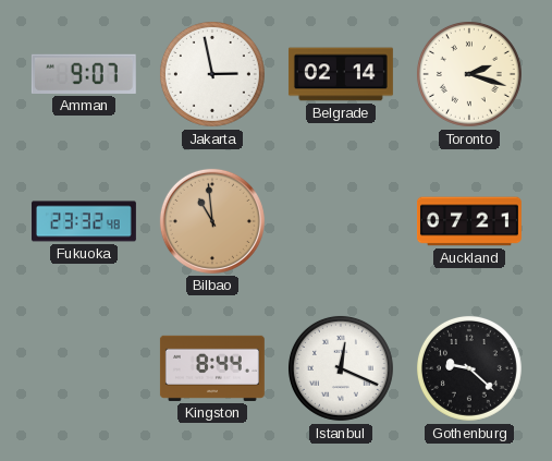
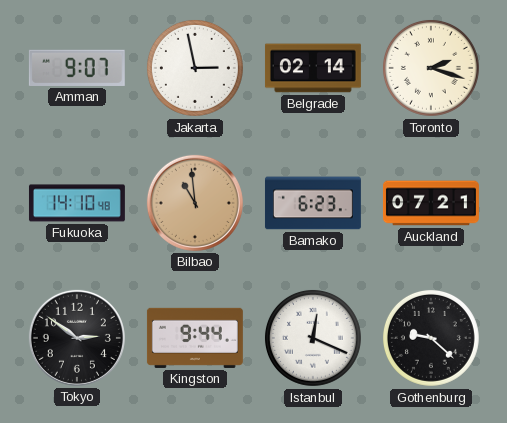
Fukuoka: 23:32 -> 14:10
Bamako: none -> 6:23
Tokyo: none -> 2:51
Kingston: 8:44 -> 9:44
